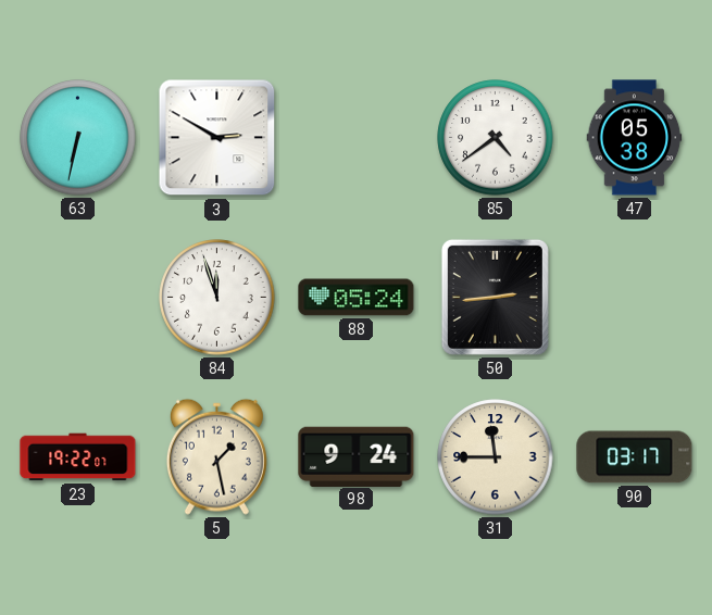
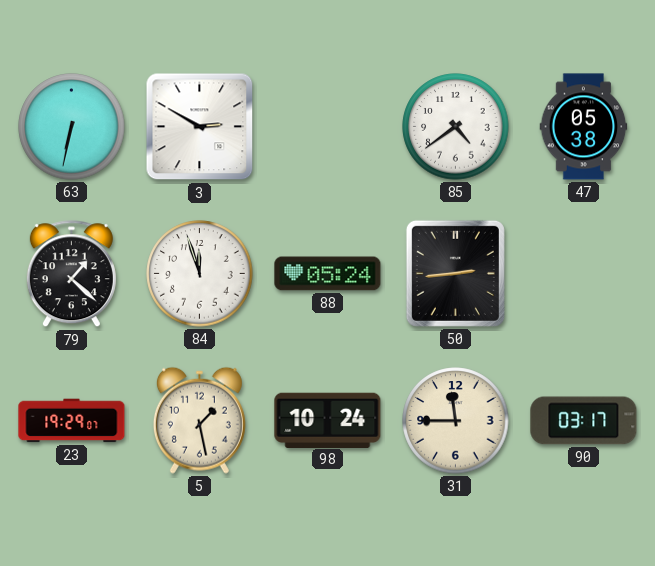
79: none -> 1:22
23: 19:22 -> 19:29
98: 9:24 -> 10:24
